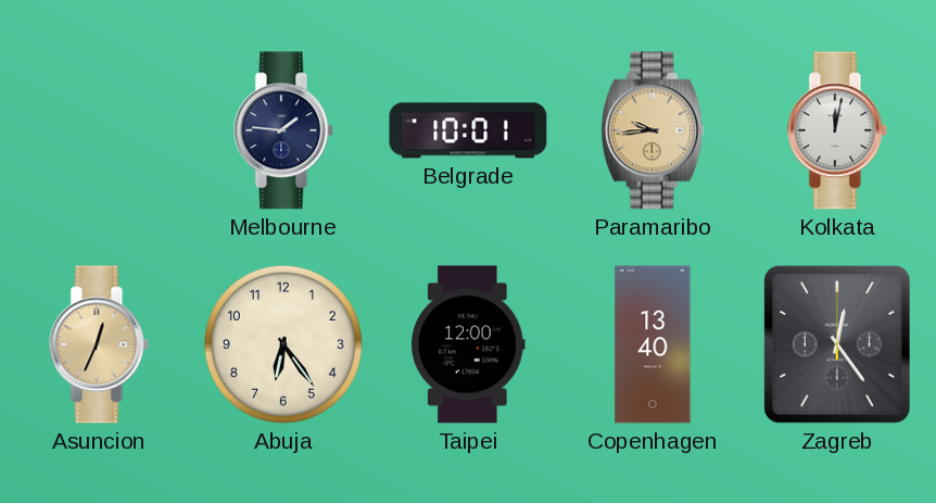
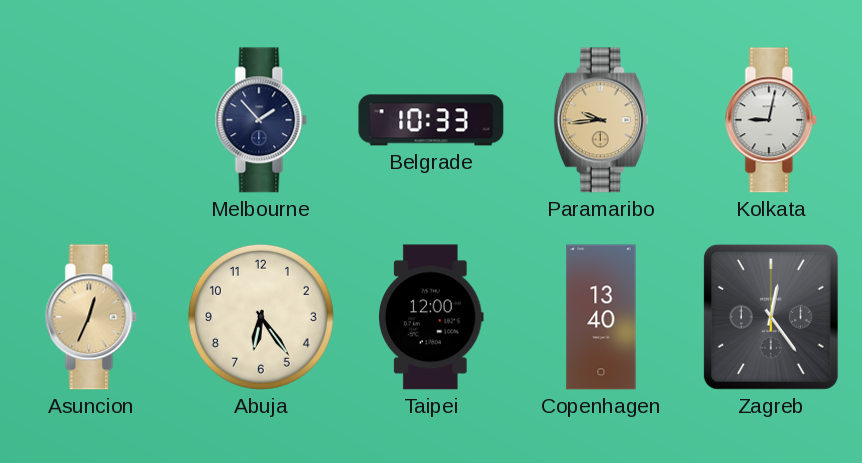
Melbourne: 1:46 -> 1:53
Belgrade: 10:01 -> 10:33
Kolkata: 12:02 -> 9:02
